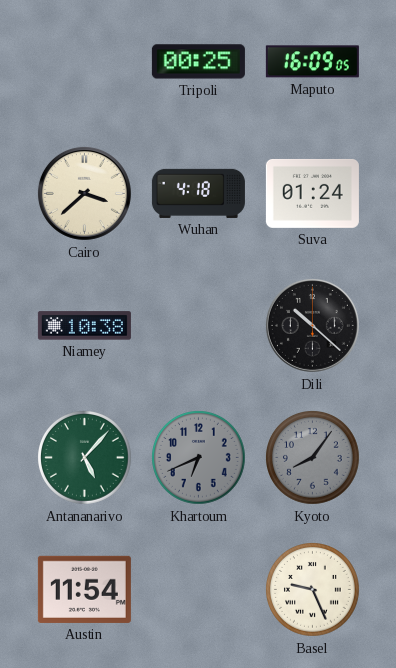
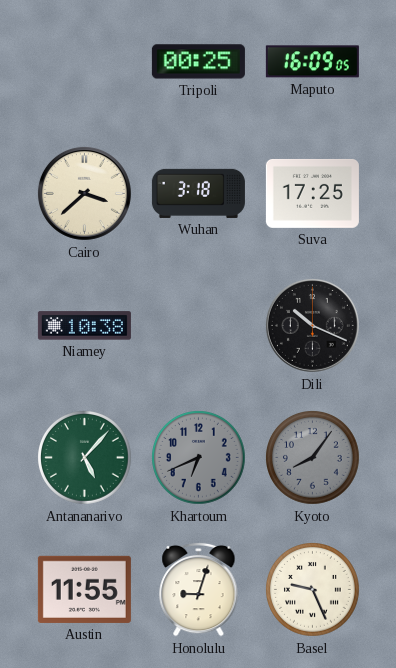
Wuhan: 4:18 -> 3:18
Suva: 01:24 -> 17:25
Dili: 10:22 -> 10:19
Austin: 11:54 -> 11:55
Honolulu: none -> 9:03
